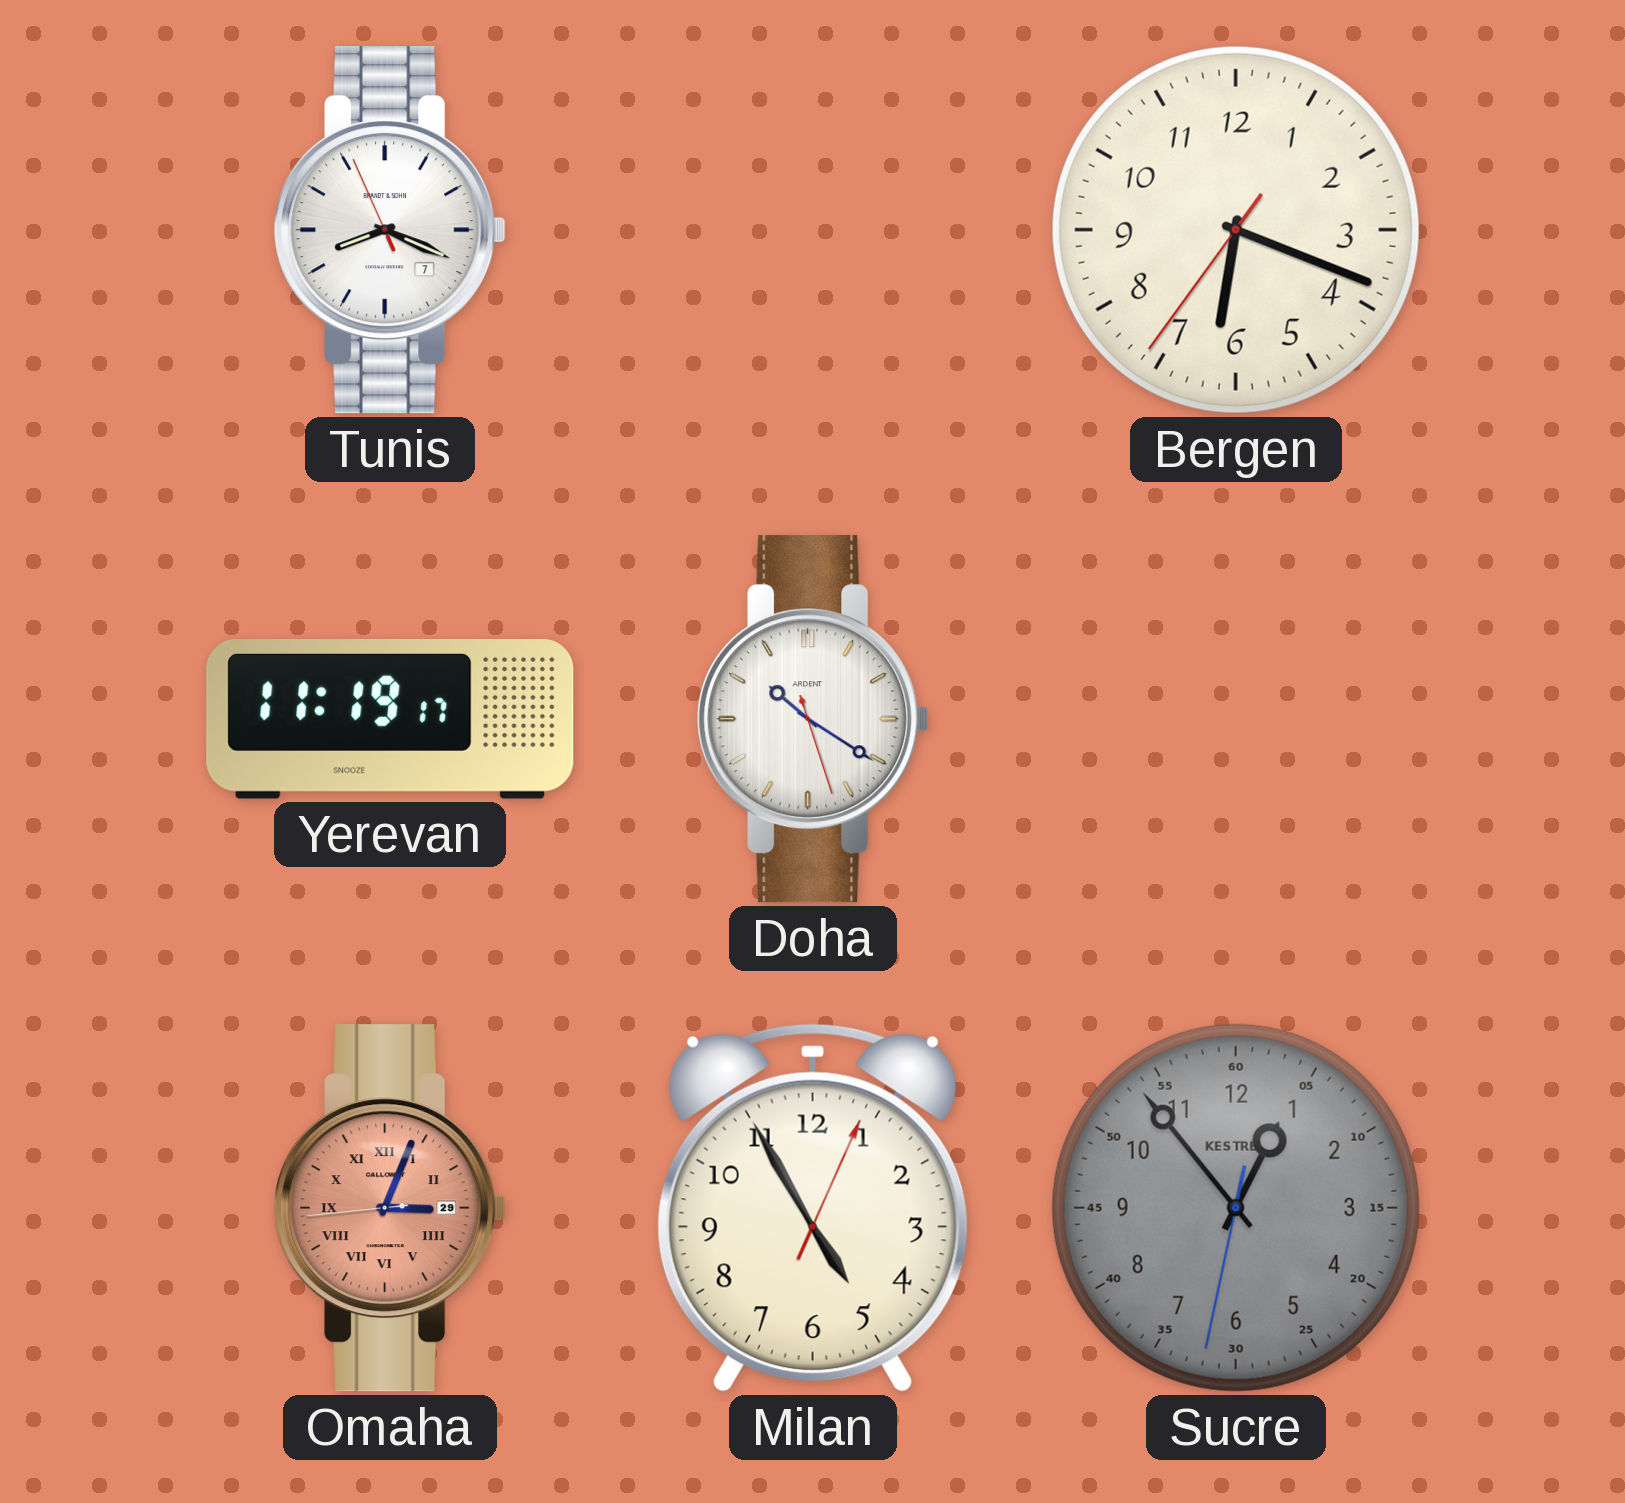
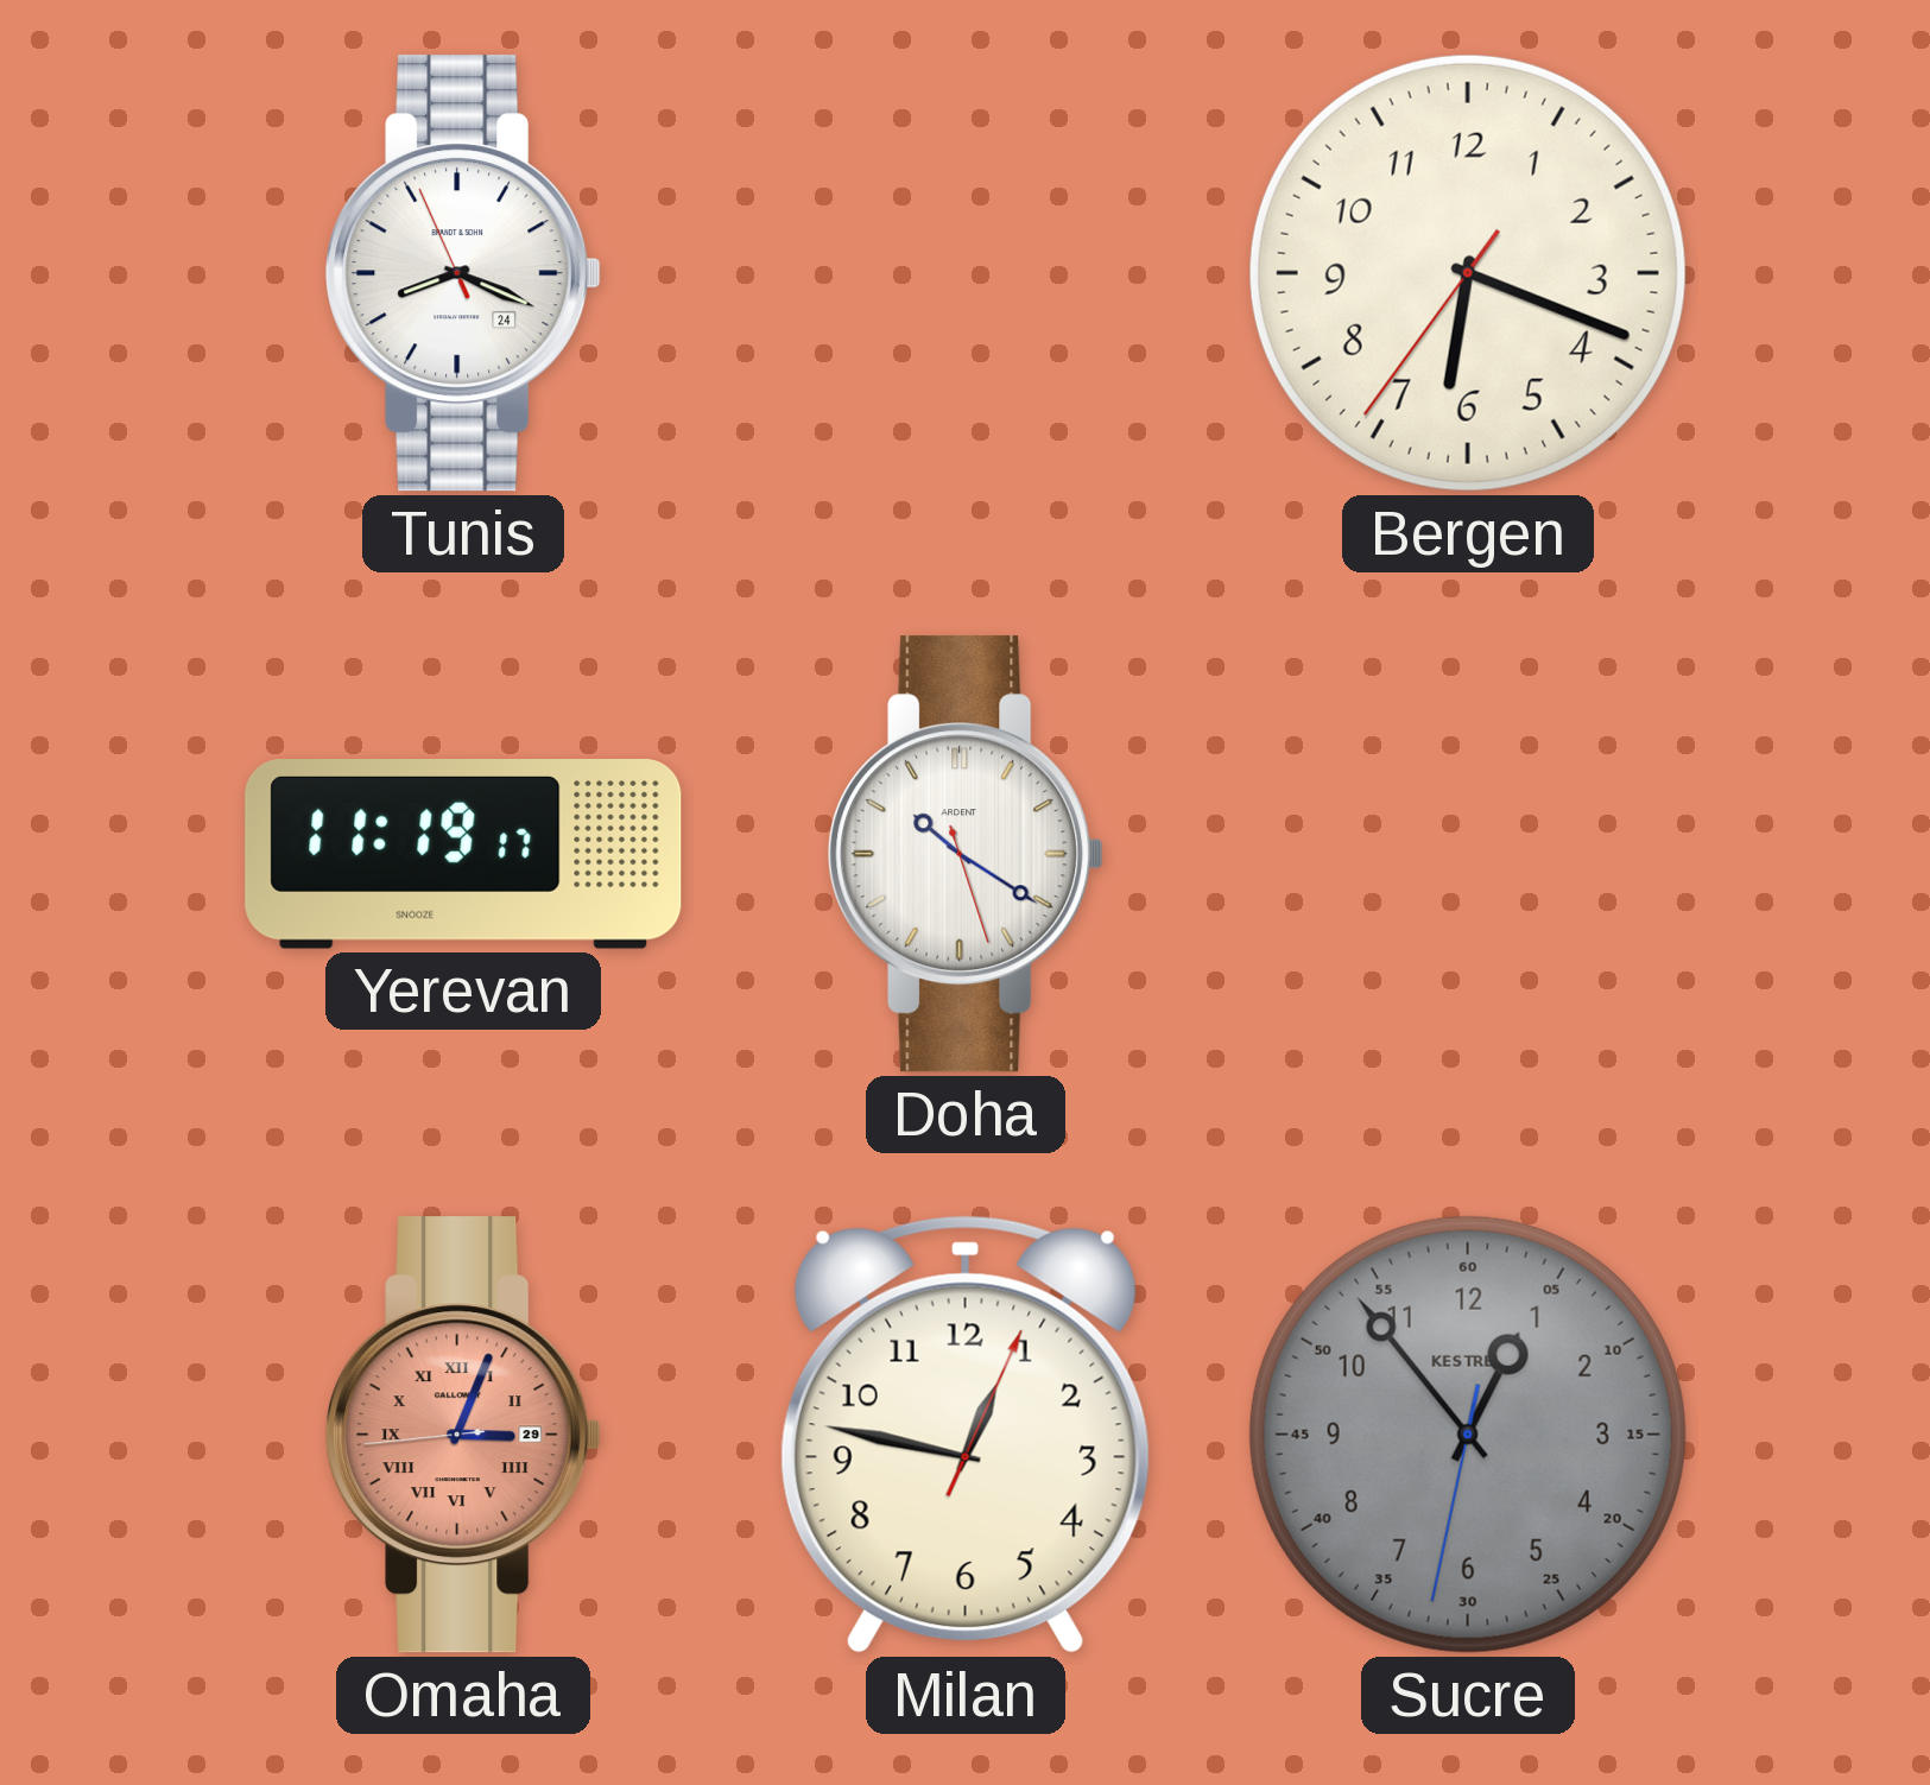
Tunis date: 7 -> 24
Milan: 4:55 -> 12:47
